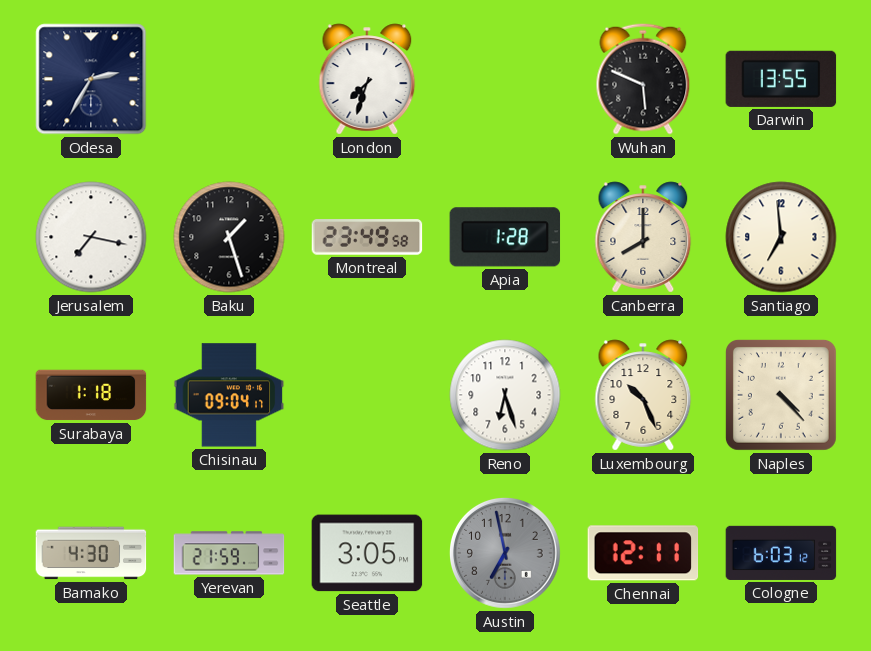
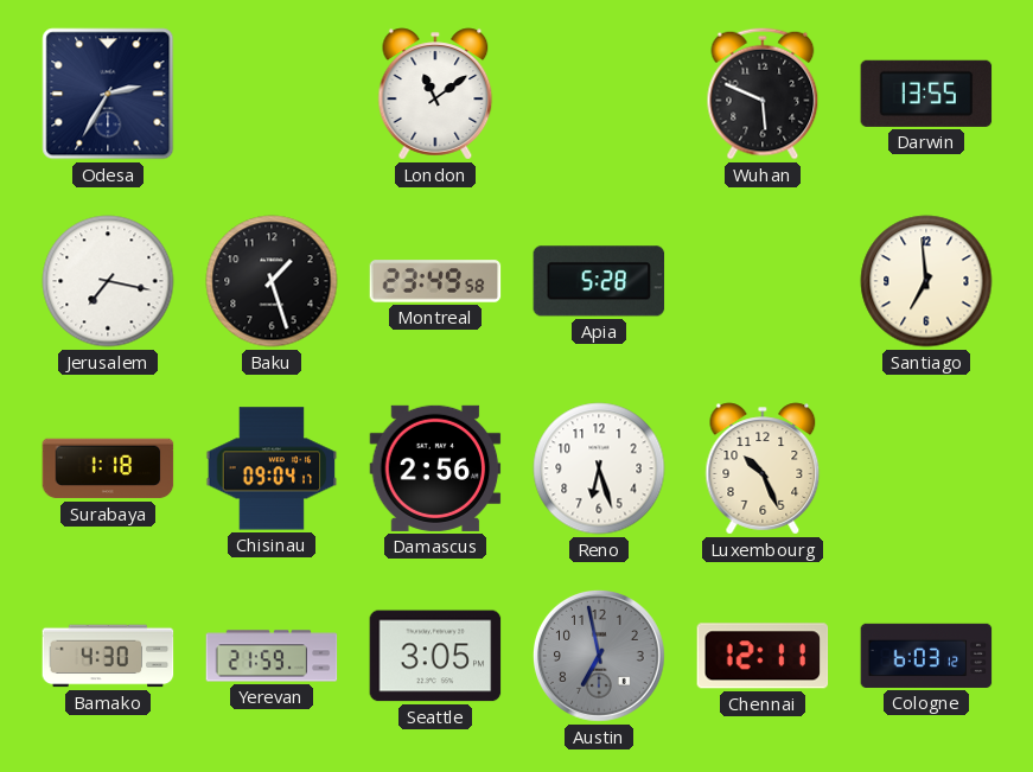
London: 7:33 -> 11:09
Apia: 1:28 -> 5:28
Canberra: 8:00 -> none
Damascus: none -> 2:56
Naples: 4:23 -> none
